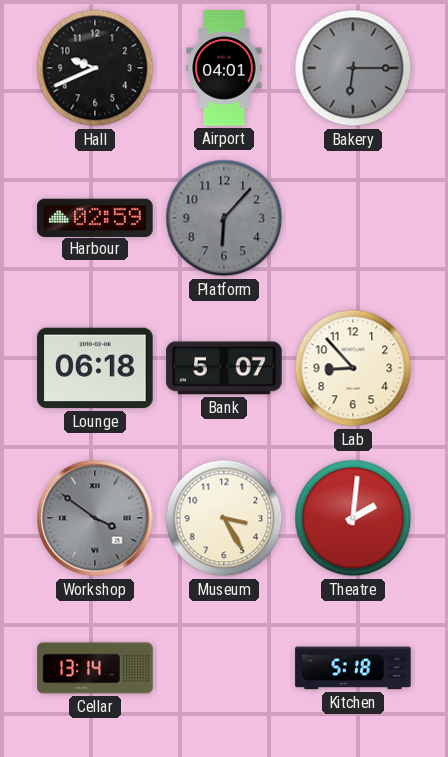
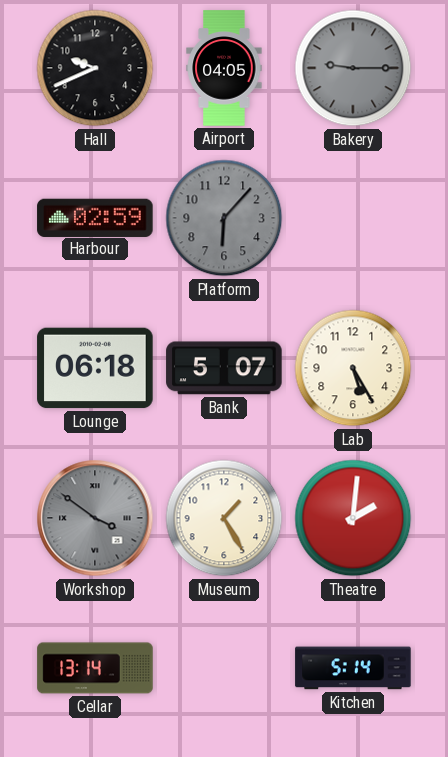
Airport: 04:01 -> 04:05
Bakery: 6:15 -> 9:15
Lab: 8:53 -> 5:25
Museum: 3:25 -> 1:25
Kitchen: 5:18 -> 5:14
